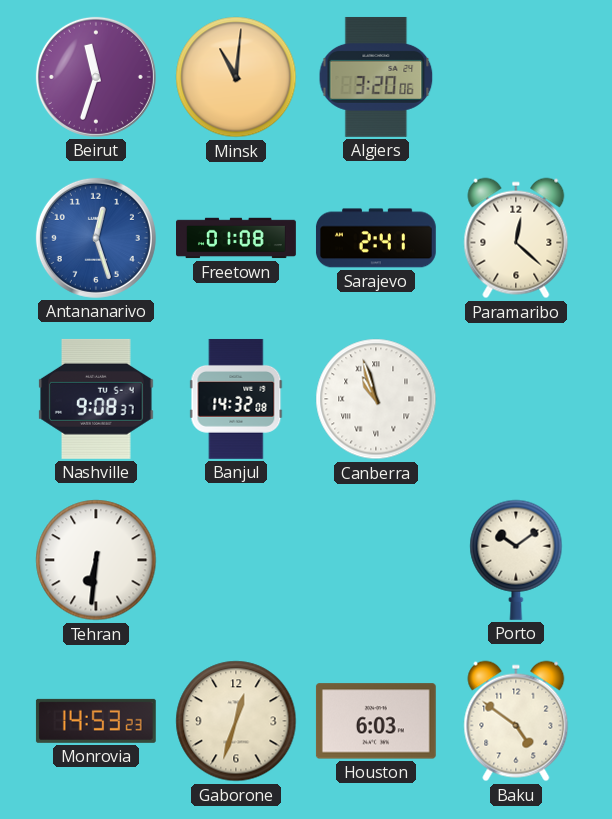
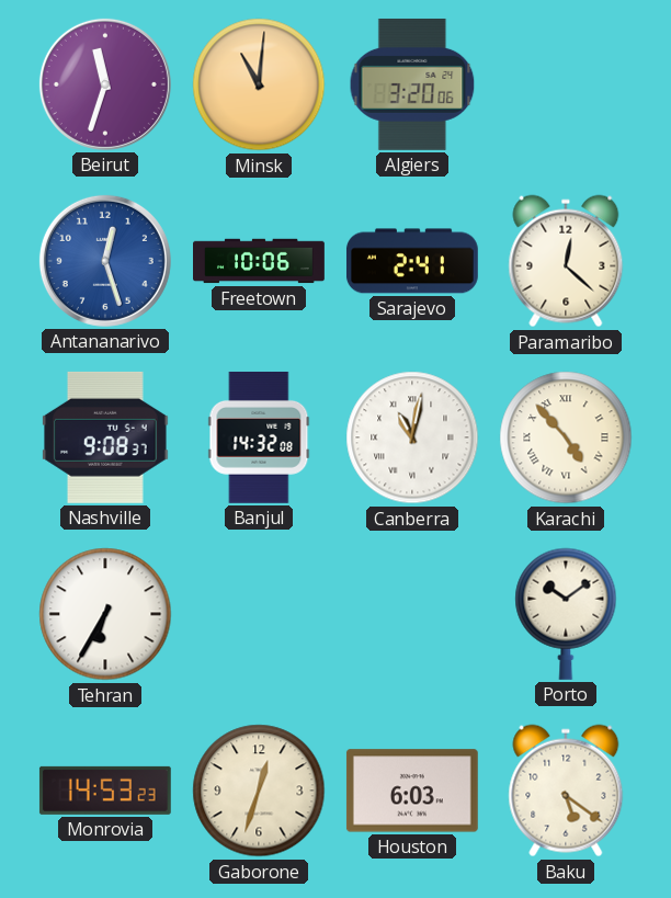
Freetown: 01:08 -> 10:06
Canberra: 10:57 -> 11:02
Karachi: none -> 4:53
Tehran: 6:31 -> 6:35
Baku: 4:51 -> 5:21
